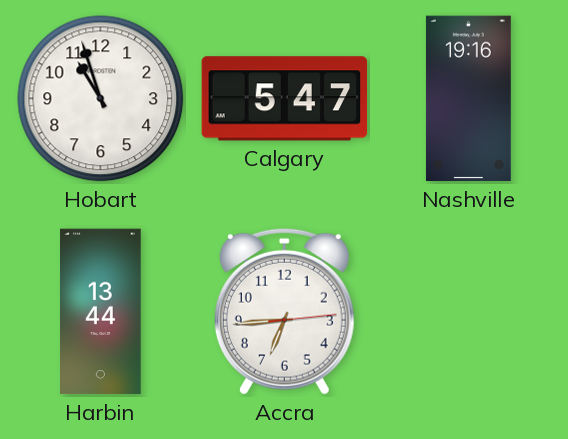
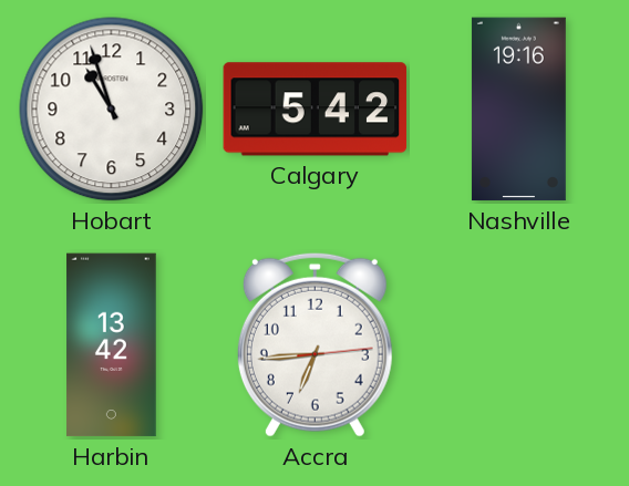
Calgary: 5:47 -> 5:42
Harbin: 13:44 -> 13:42
